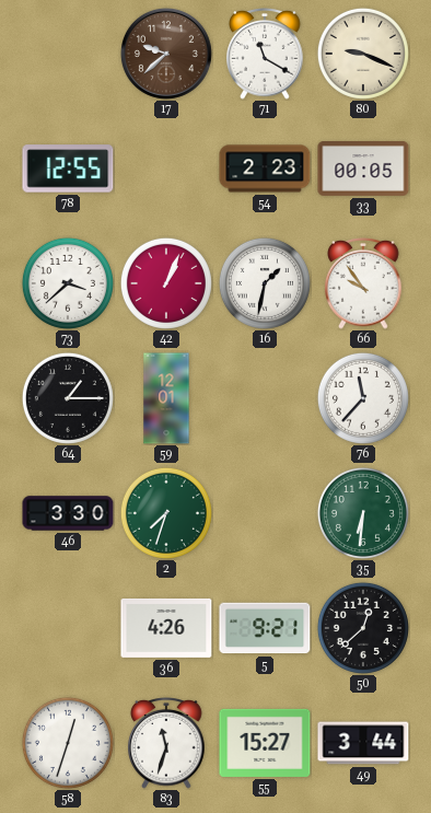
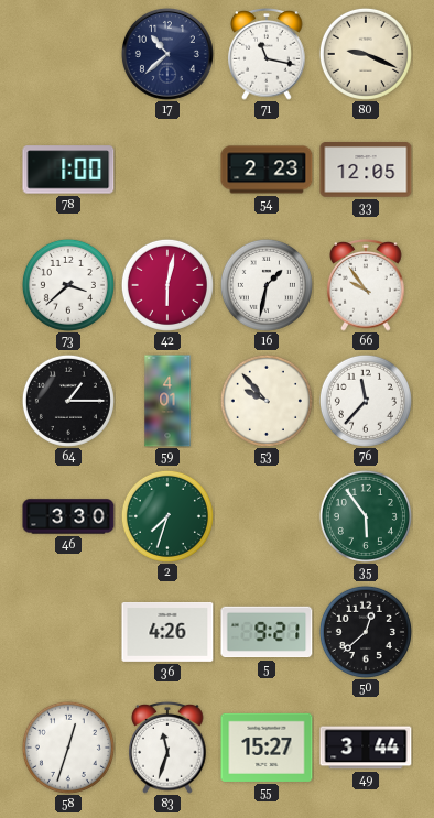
17: 9:38 -> 10:38
17 dial: brown -> navy
71: 11:20 -> 11:17
78: 12:55 -> 1:00
33: 00:05 -> 12:05
42: 1:04 -> 6:02
59: 12:01 -> 4:01
53: none -> 9:53
35: 6:31 -> 5:54
